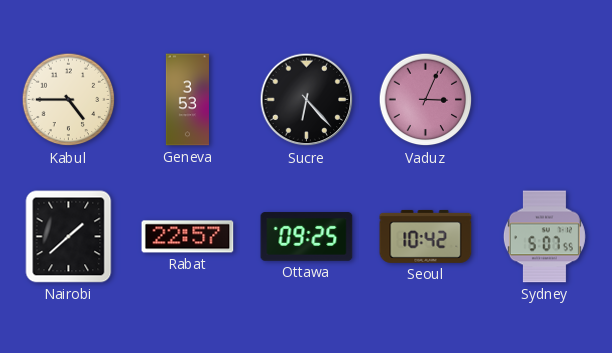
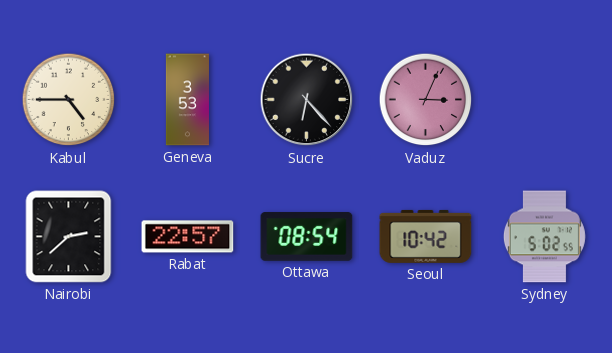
Nairobi: 1:38 -> 2:38
Ottawa: 09:25 -> 08:54
Sydney: 5:07 -> 5:02
